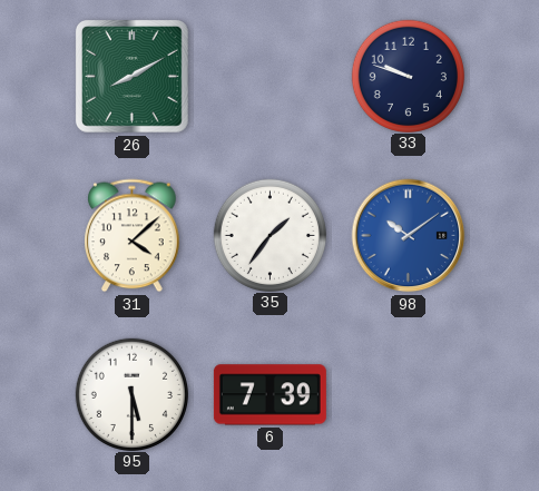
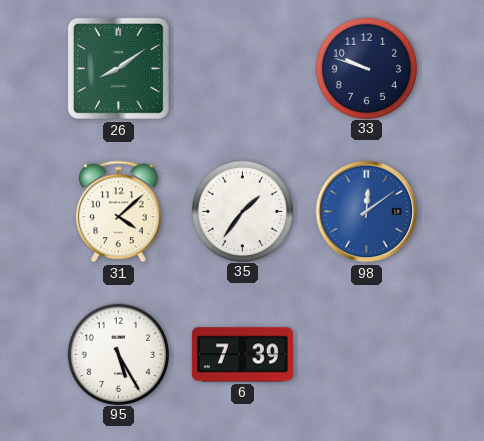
26: 8:10 -> 8:09
98: 10:09 -> 12:09
95: 5:30 -> 5:25
